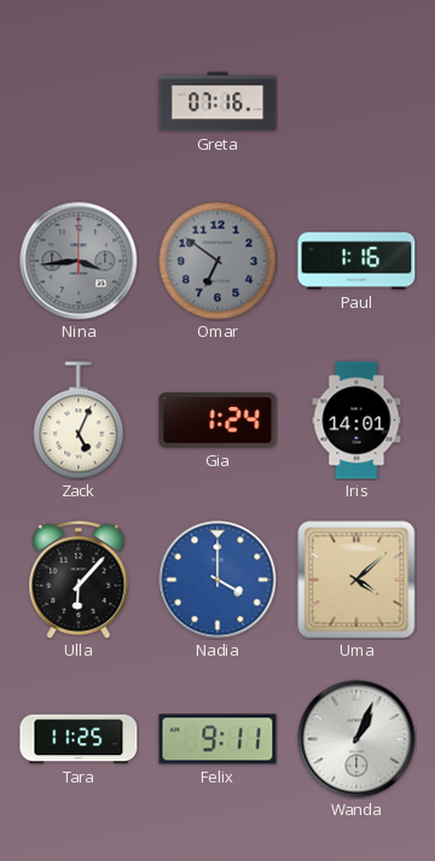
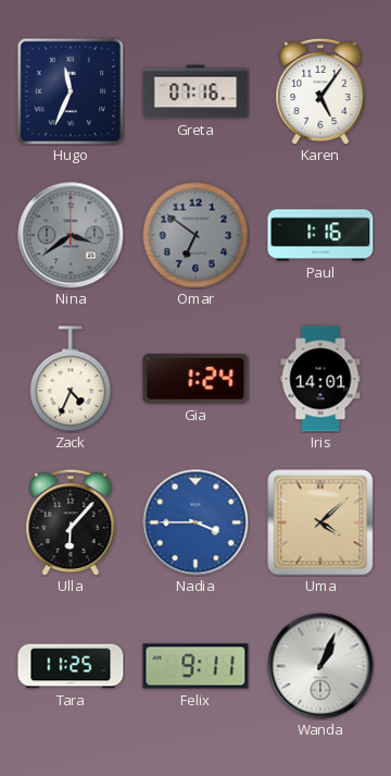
Hugo: none -> 11:34
Karen: none -> 5:06
Nina: 3:44 -> 3:39
Zack: 5:04 -> 4:34
Nadia: 4:00 -> 3:45
